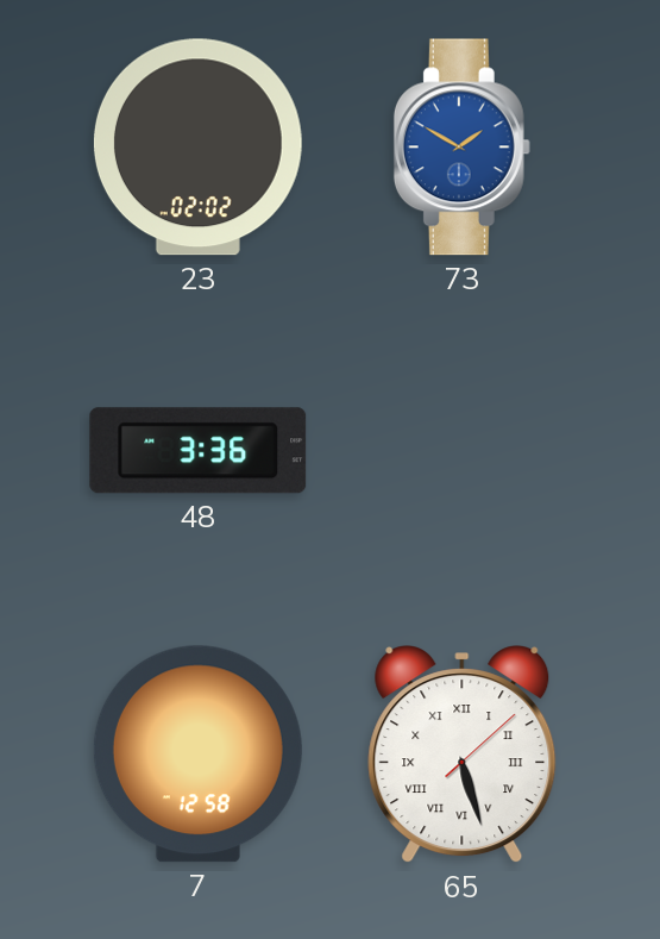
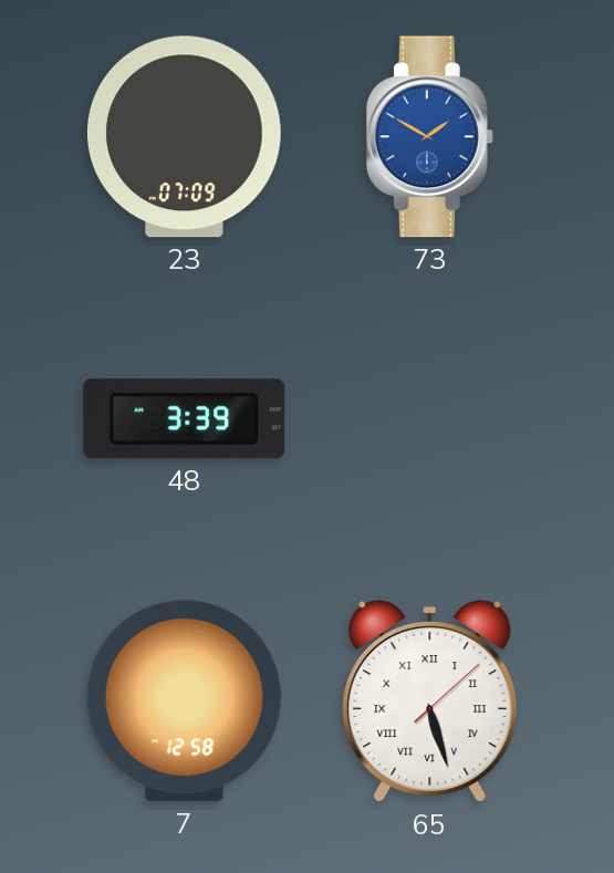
23: 02:02 -> 07:09
48: 3:36 -> 3:39
